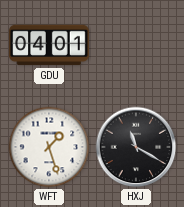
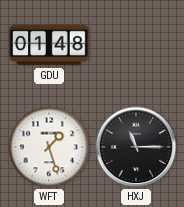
GDU: 04:01 -> 01:48
HXJ: 11:20 -> 11:15
